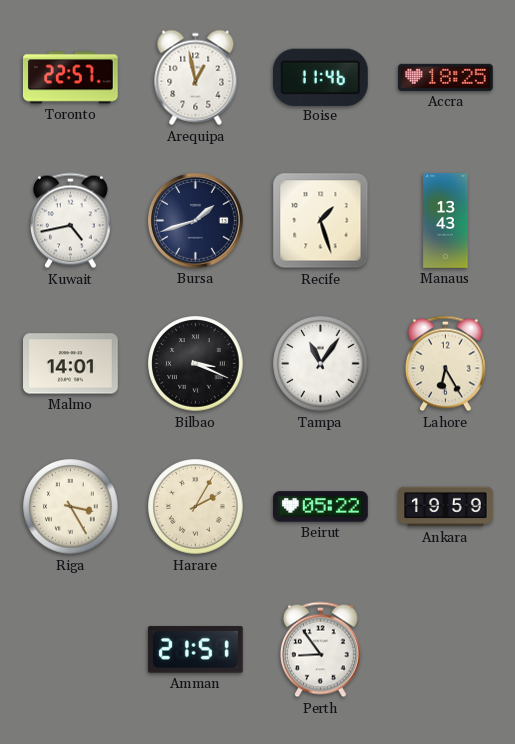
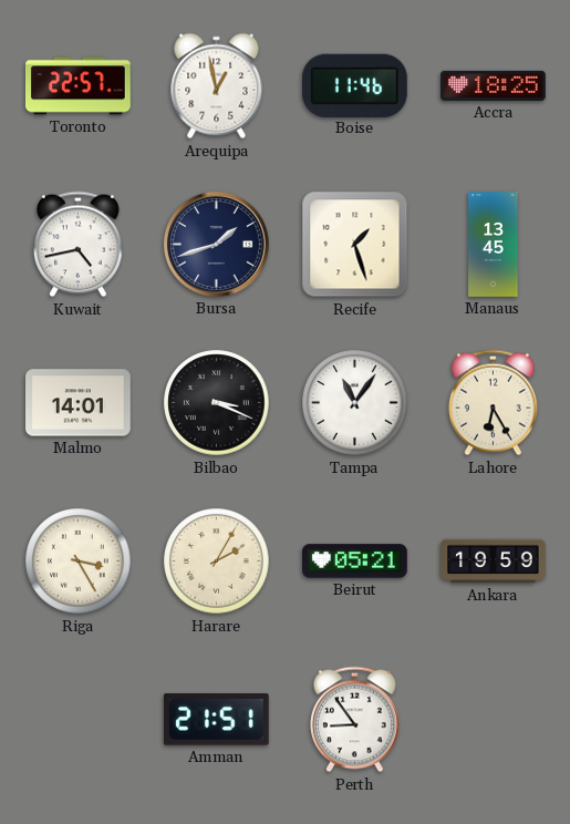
Manaus: 13:43 -> 13:45
Beirut: 05:22 -> 05:21
